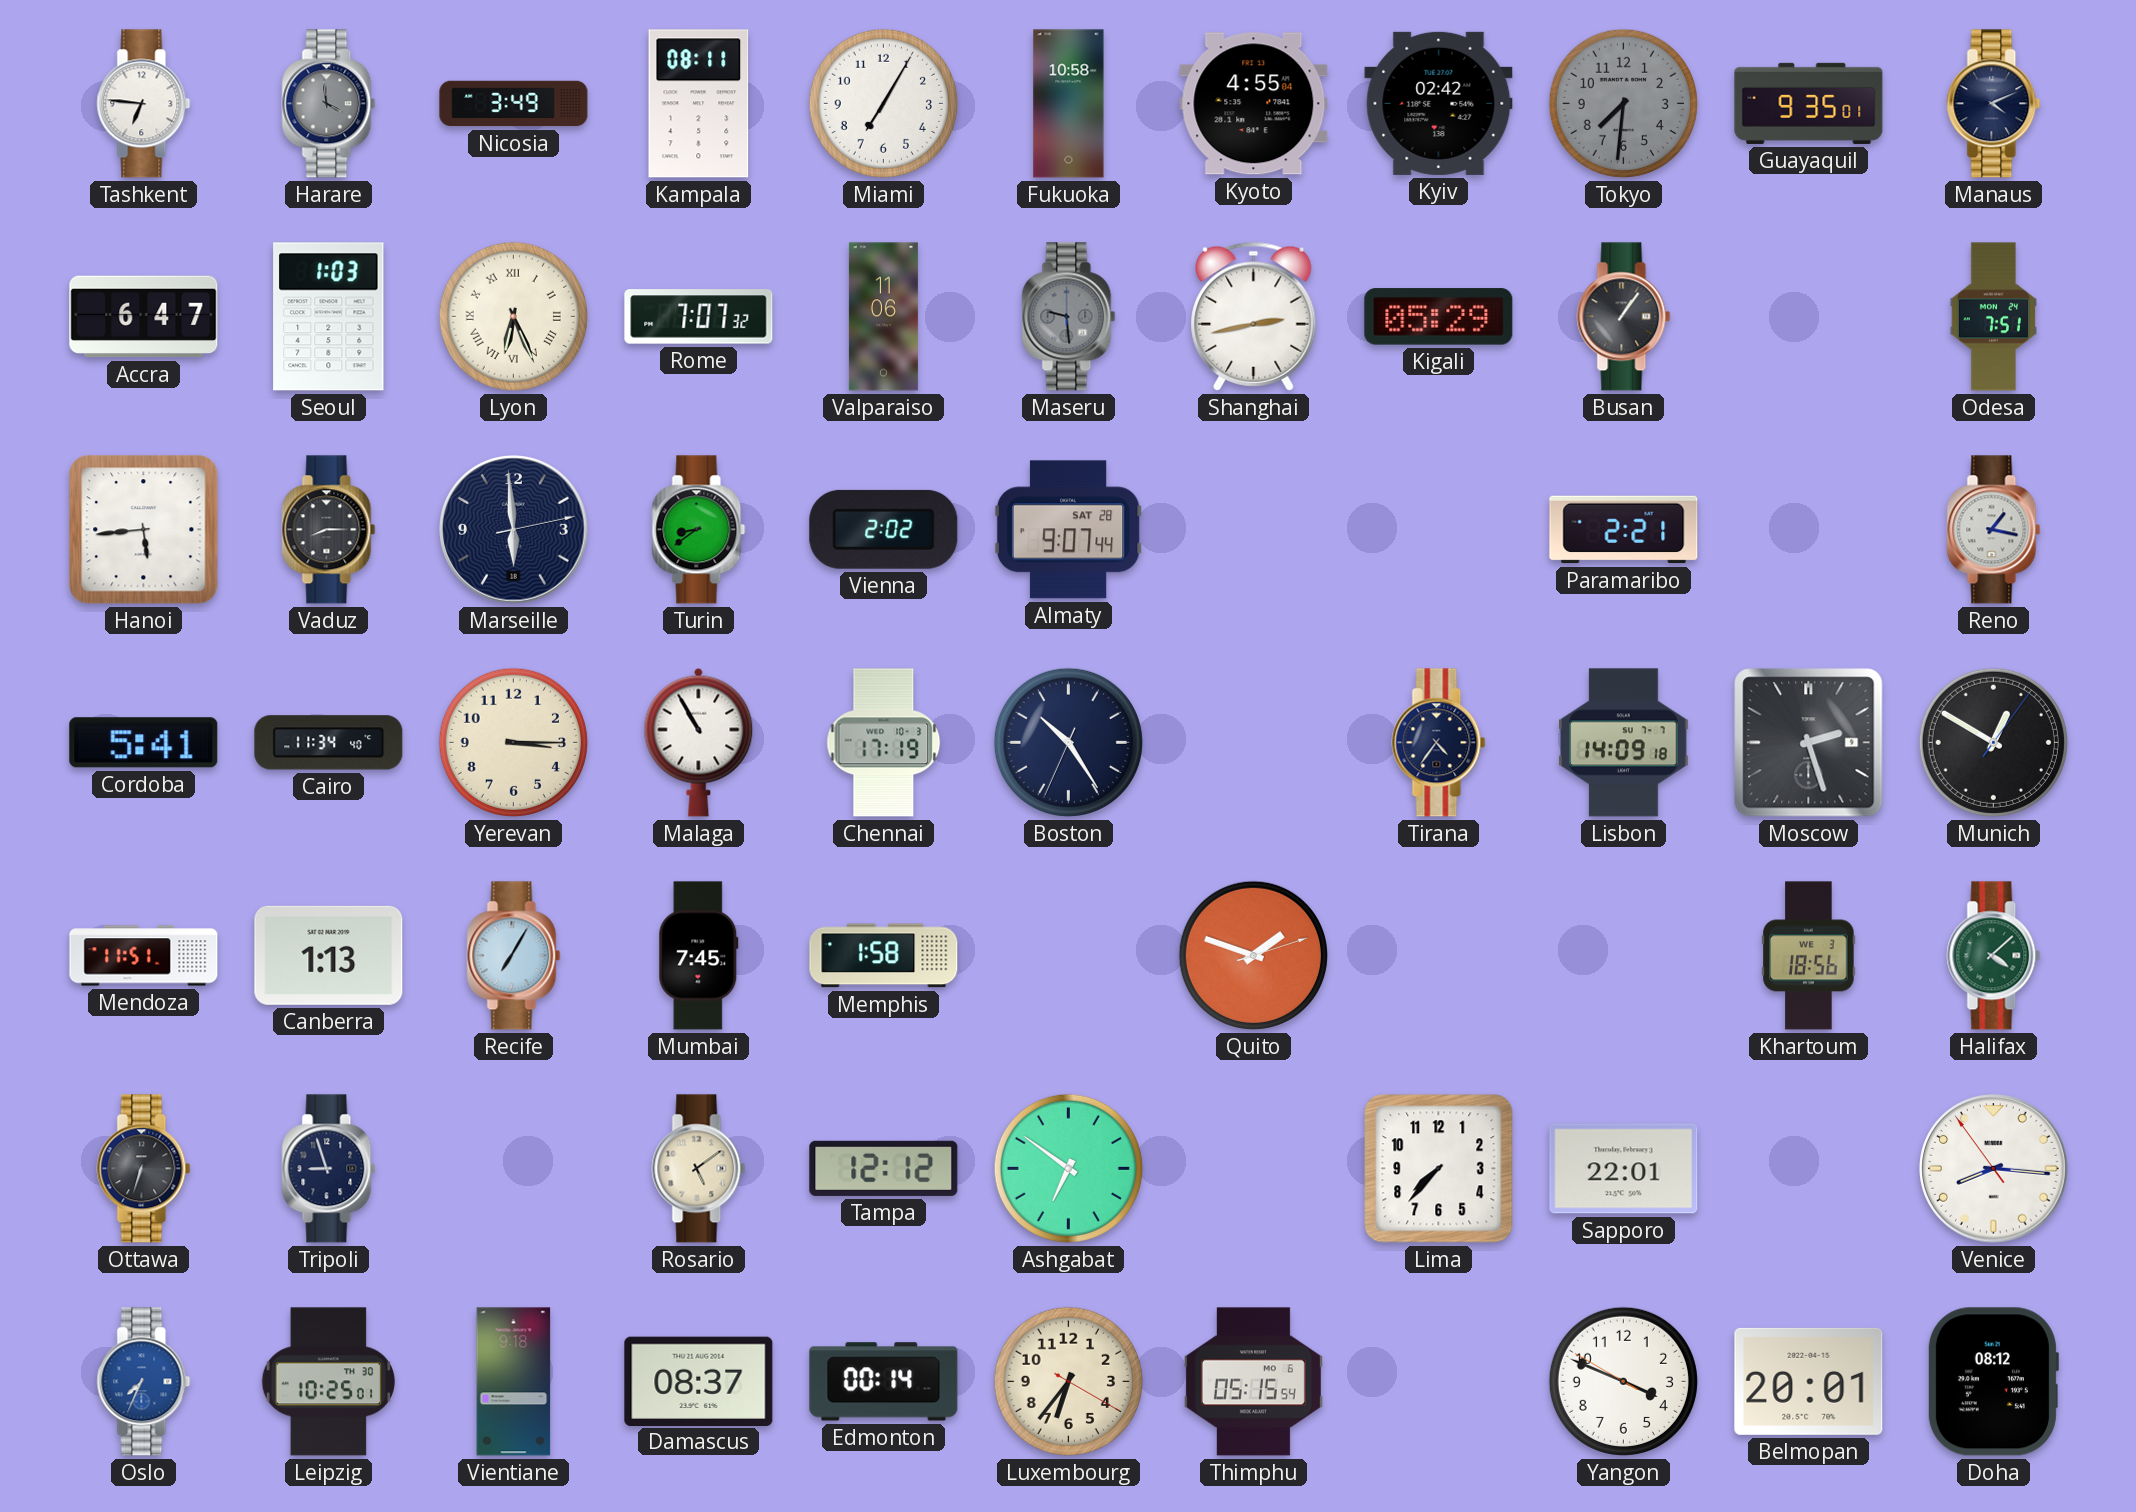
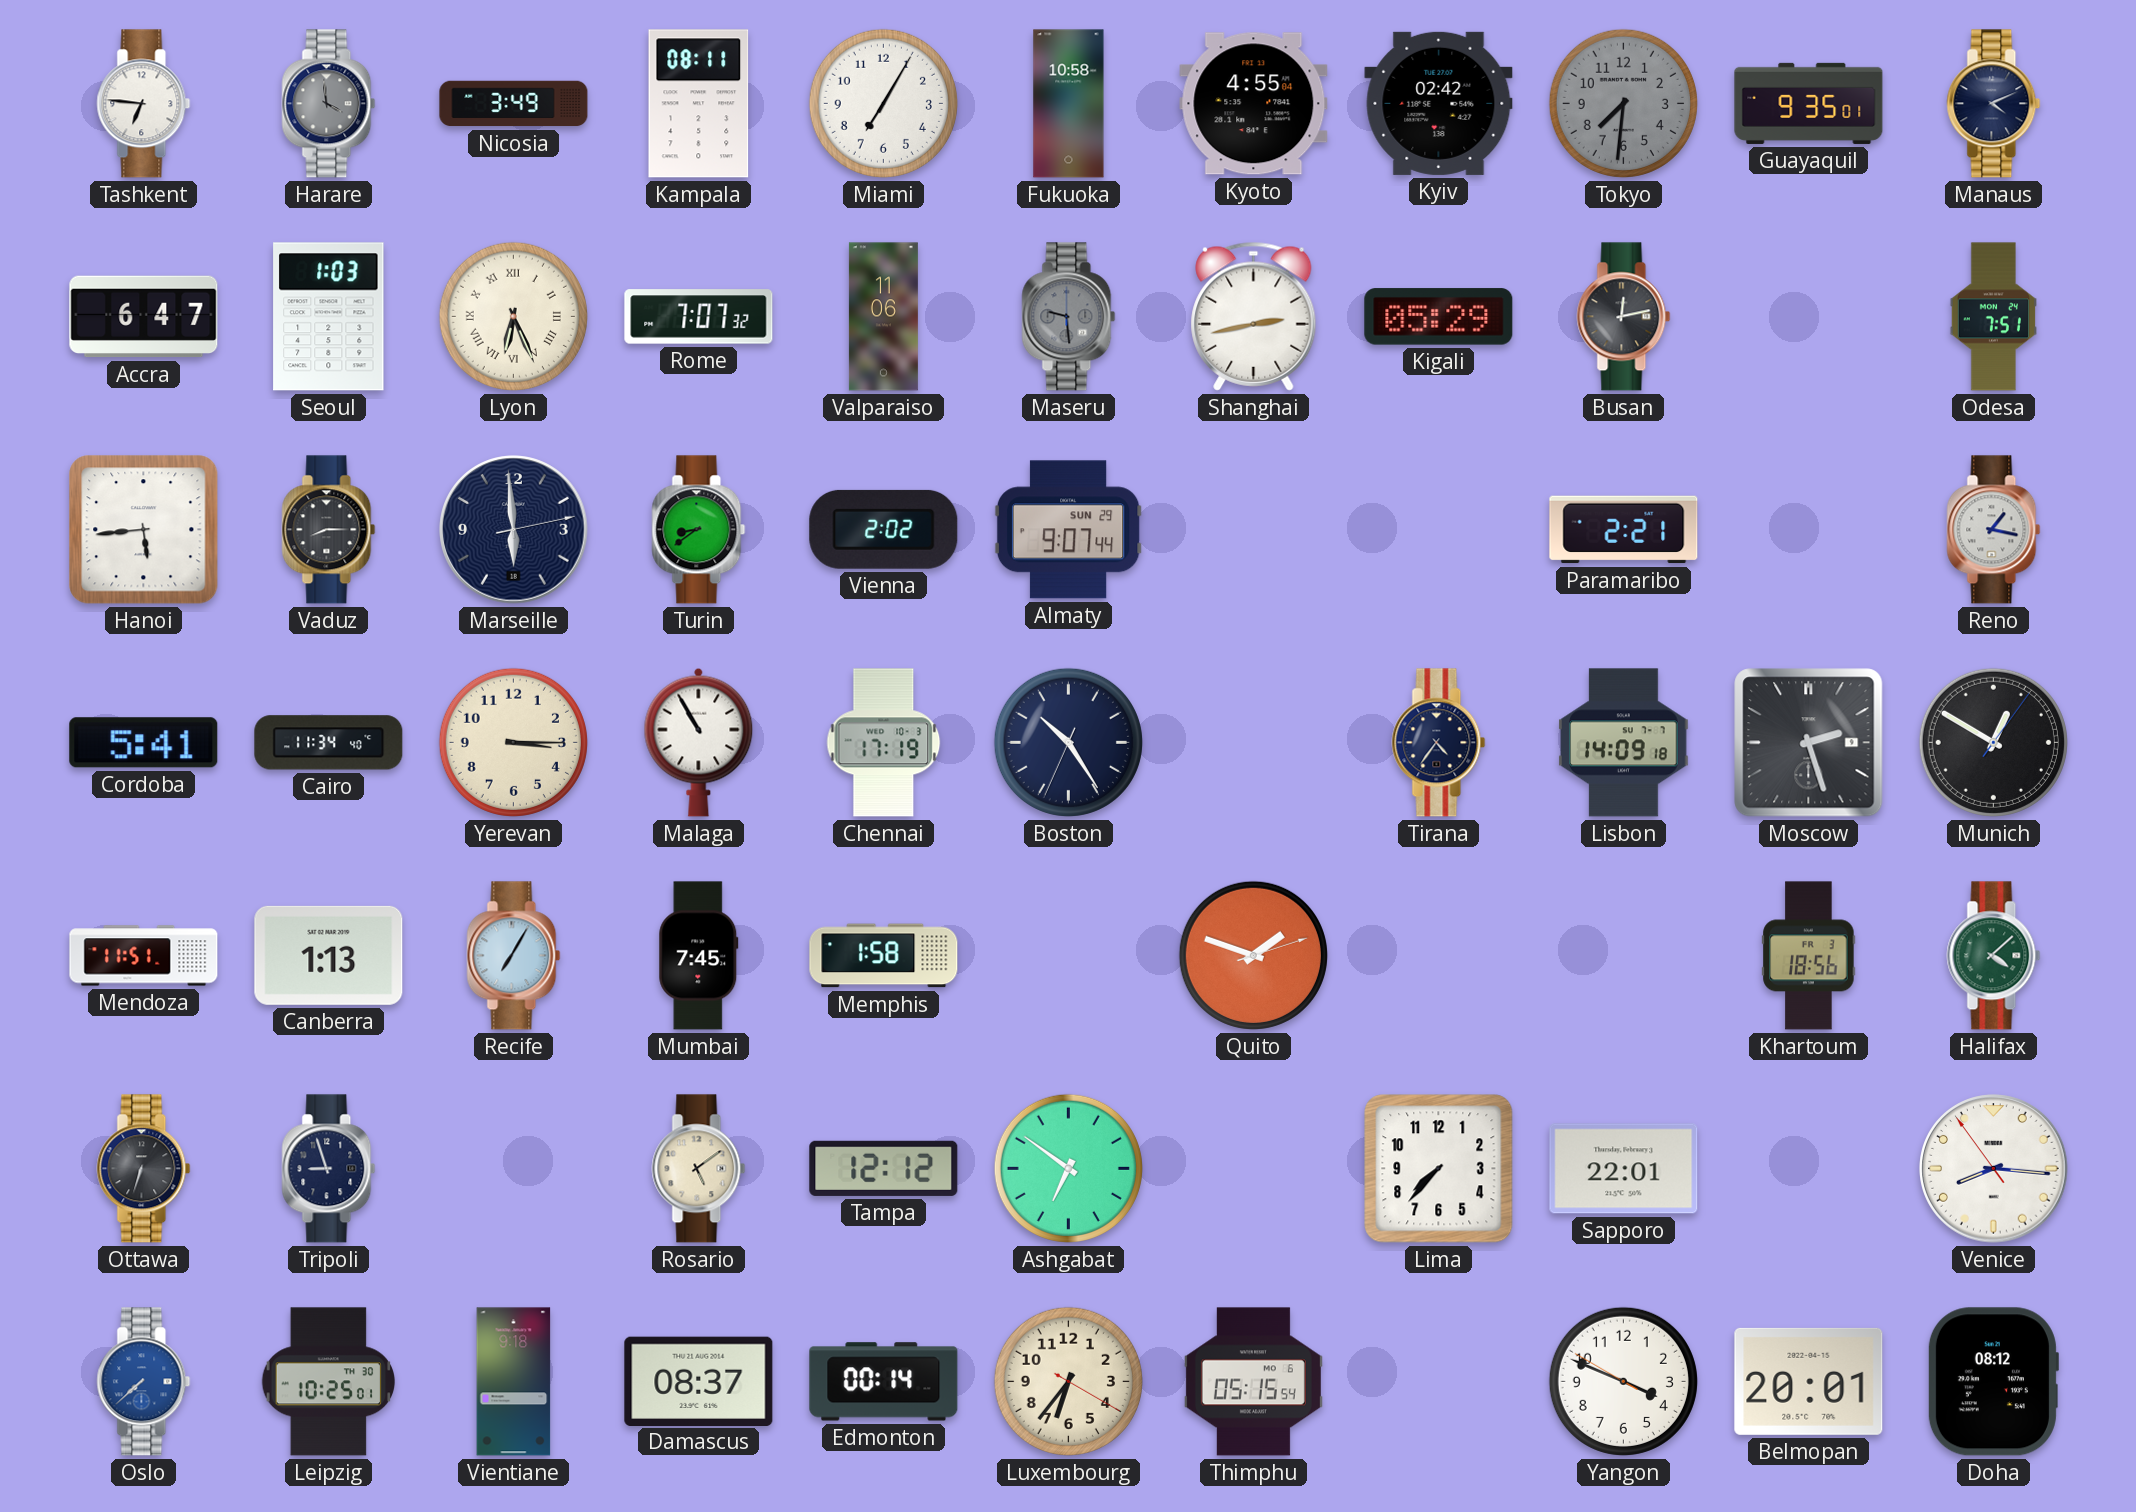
Busan: 1:06 -> 12:13
Almaty date: SAT 28 -> SUN 29
Khartoum date: WE 3 -> FR 3
Oslo: 7:34 -> 7:38
